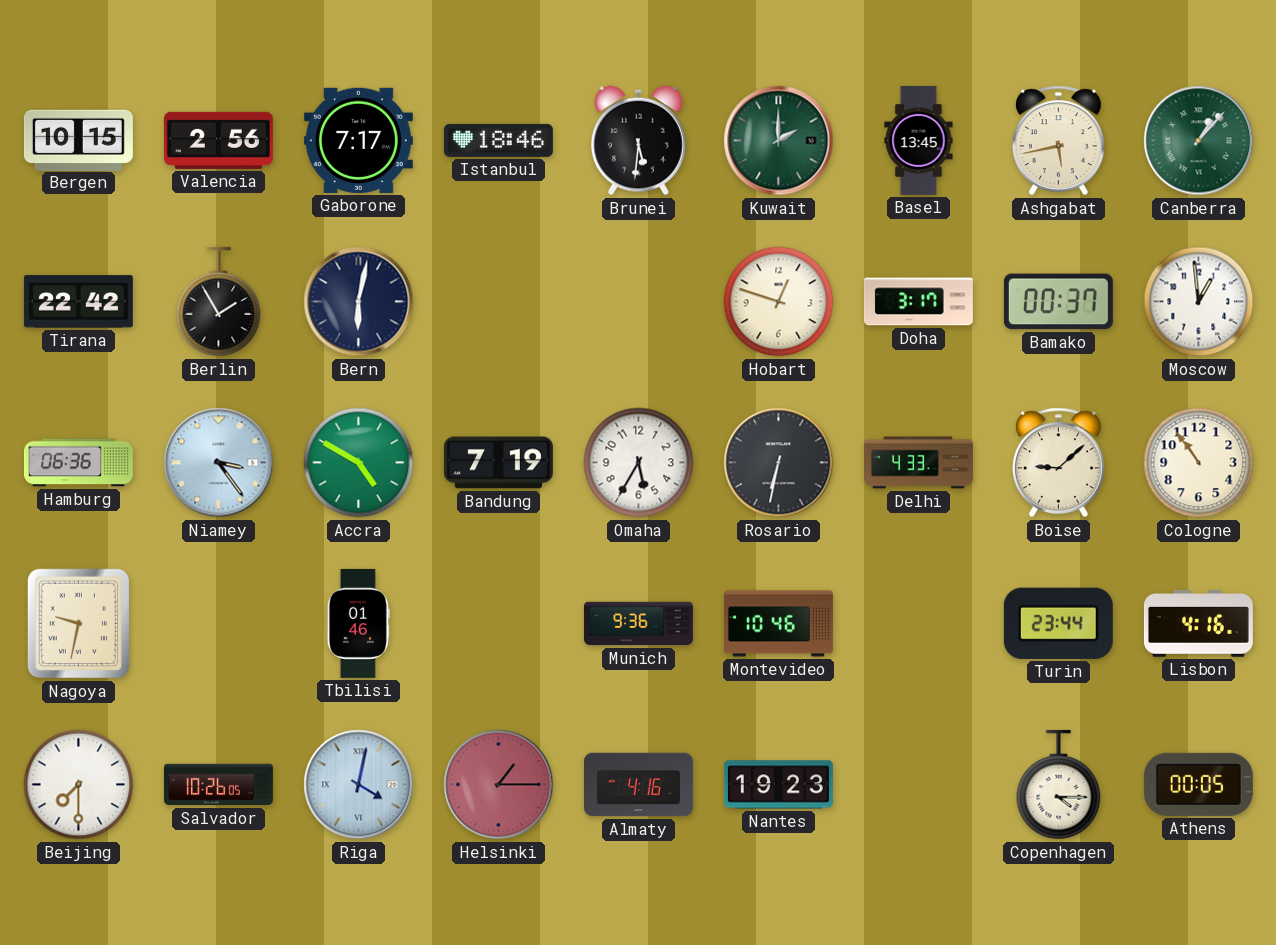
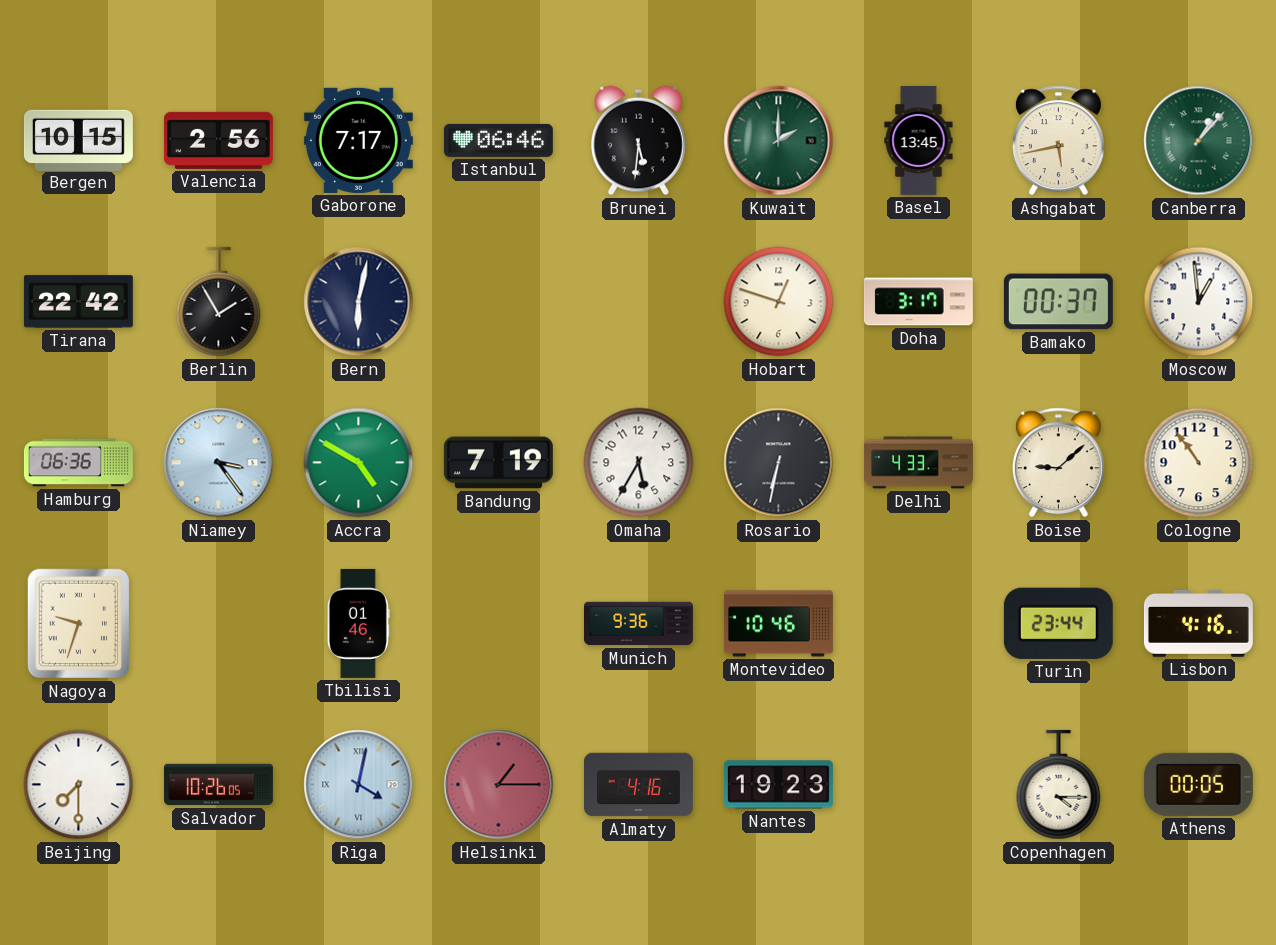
Istanbul: 18:46 -> 06:46
Nagoya: 9:32 -> 9:33
